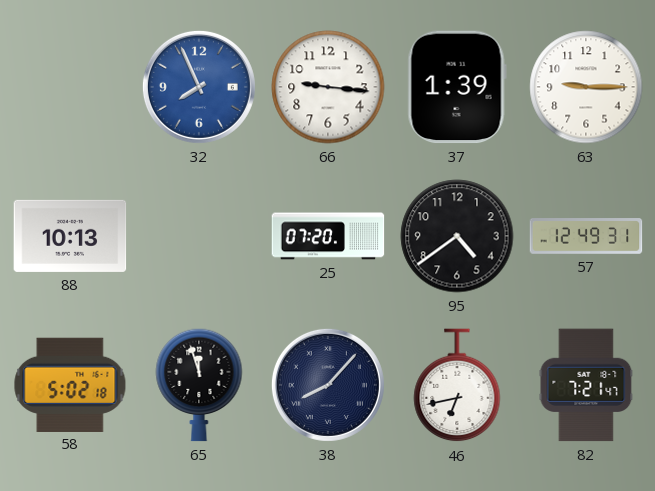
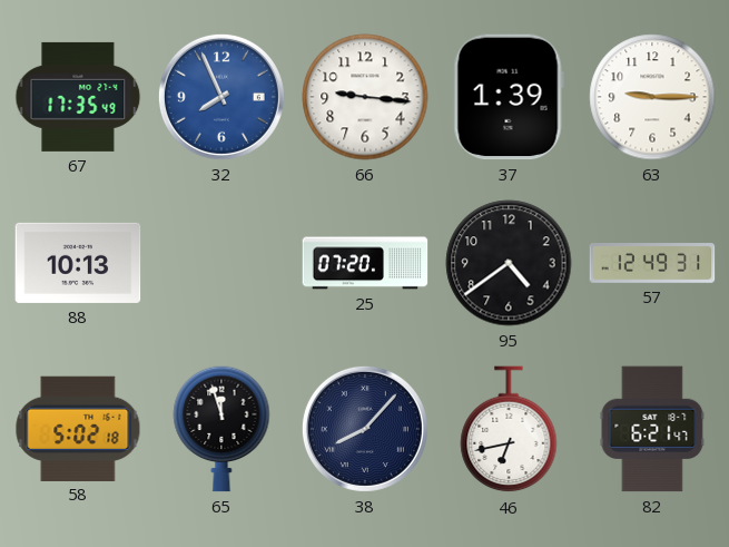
67: none -> 17:35
82: 7:21 -> 6:21
